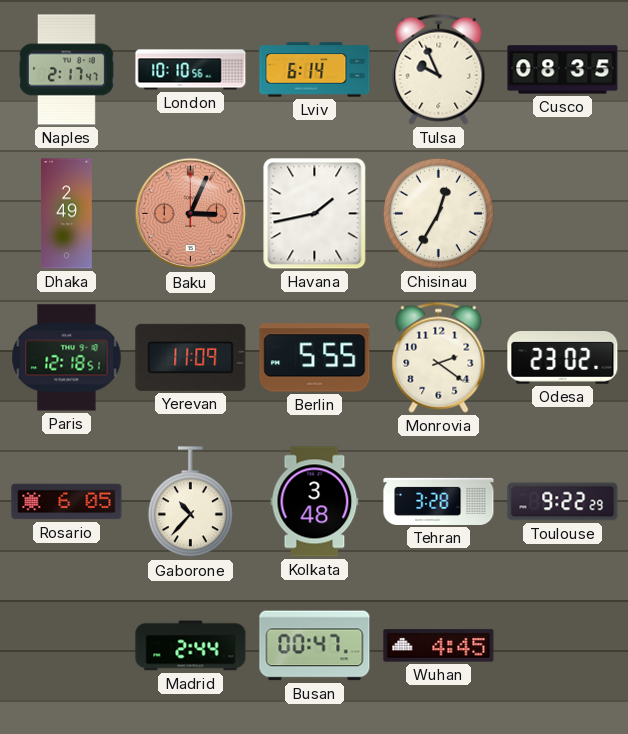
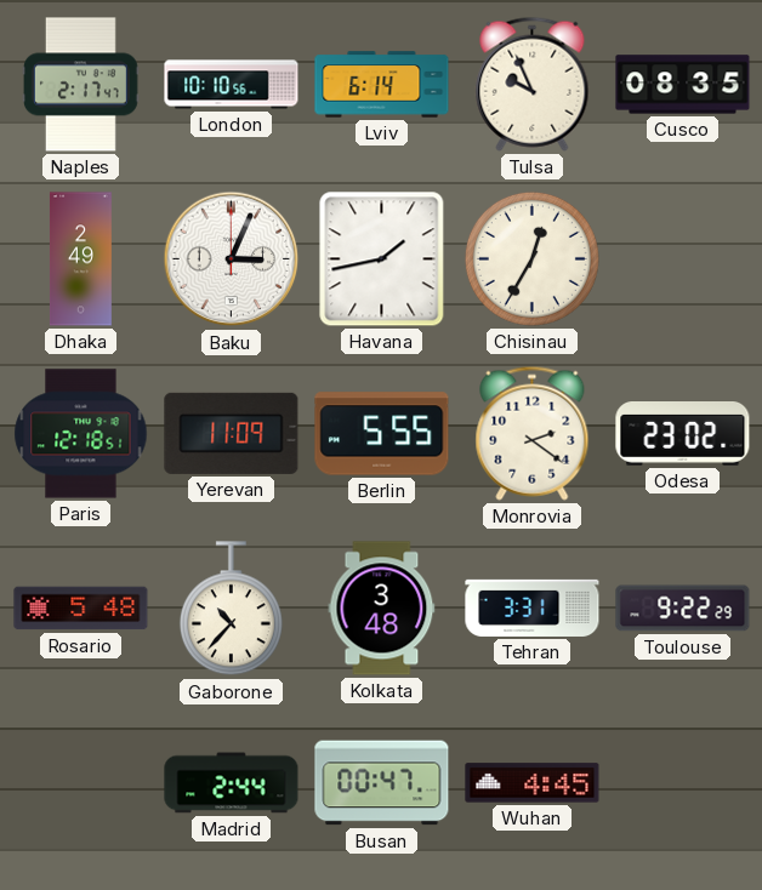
Baku dial: salmon -> white
Rosario: 6:05 -> 5:48
Tehran: 3:28 -> 3:31
